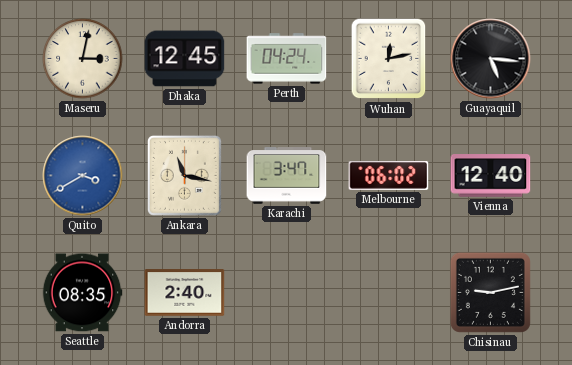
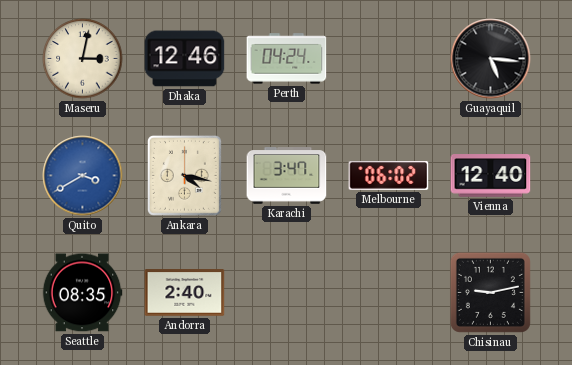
Dhaka: 12:45 -> 12:46
Wuhan: 12:13 -> none
Ankara: 11:17 -> 4:17
